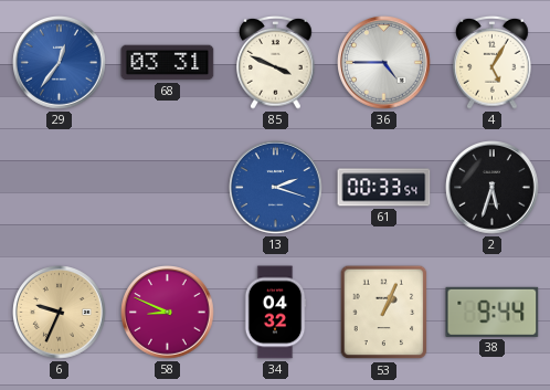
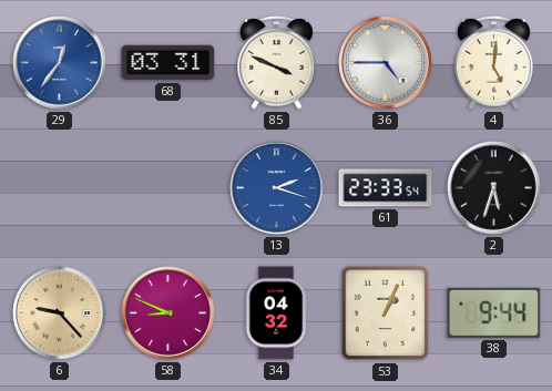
4: 5:05 -> 5:01
61: 00:33 -> 23:33
6: 9:34 -> 9:23
